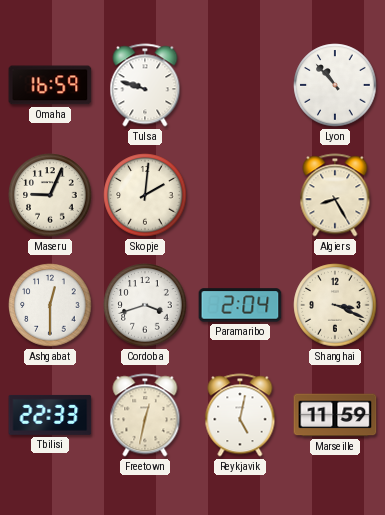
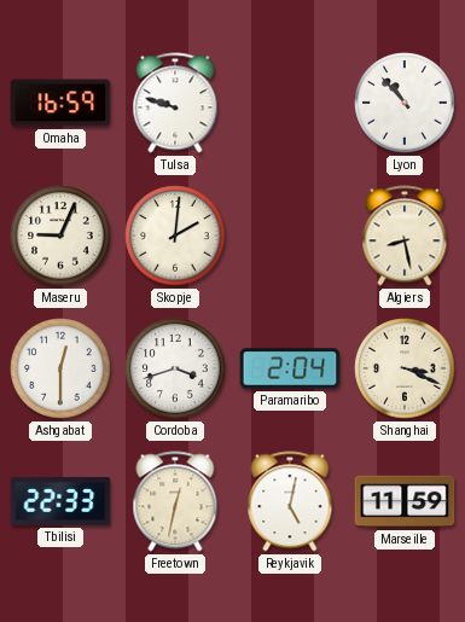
Algiers: 8:25 -> 8:28
